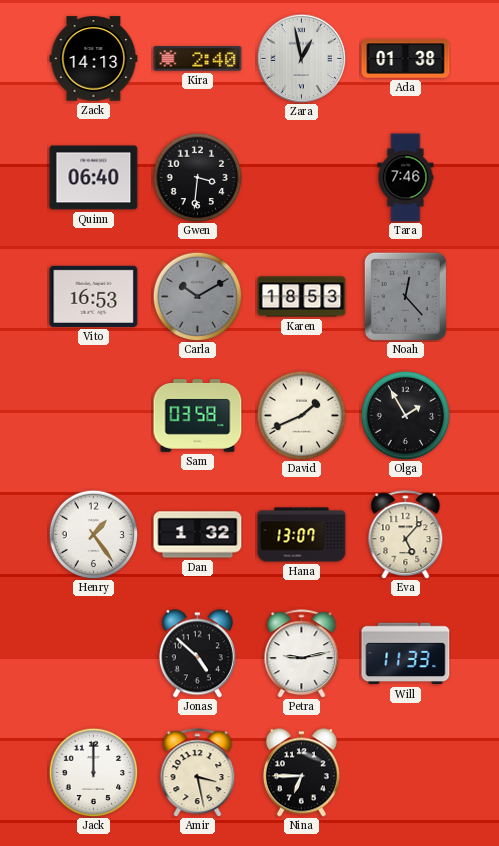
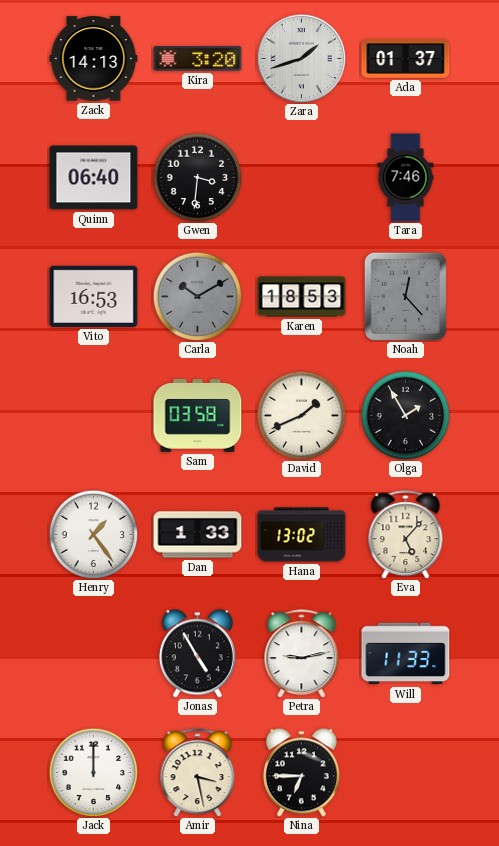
Kira: 2:40 -> 3:20
Zara: 12:58 -> 1:42
Ada: 01:38 -> 01:37
Dan: 1:32 -> 1:33
Hana: 13:07 -> 13:02
Jonas: 4:52 -> 4:55
